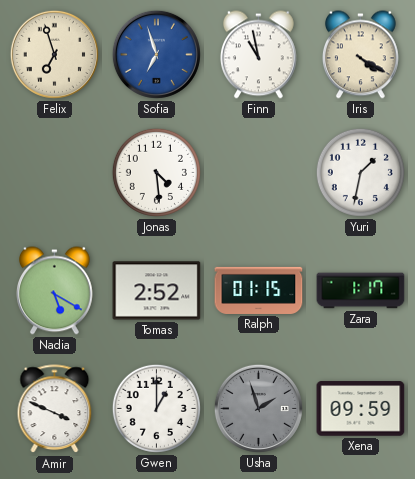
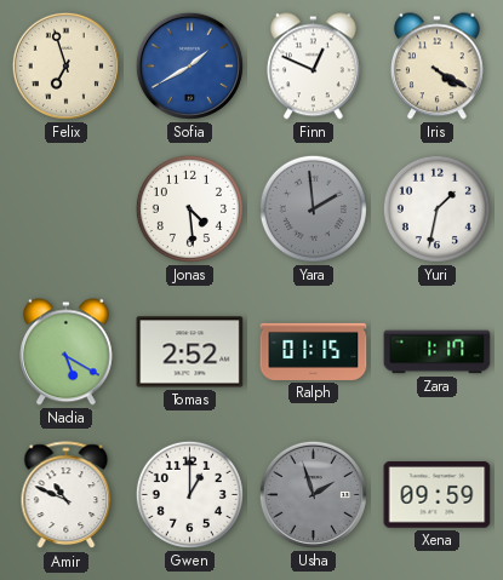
Sofia: 6:57 -> 1:40
Finn: 10:58 -> 12:49
Yara: none -> 1:59
Amir: 3:49 -> 10:49
